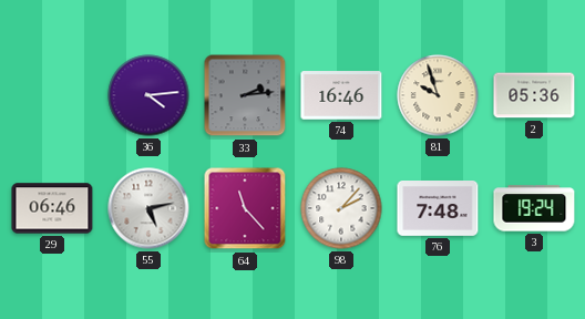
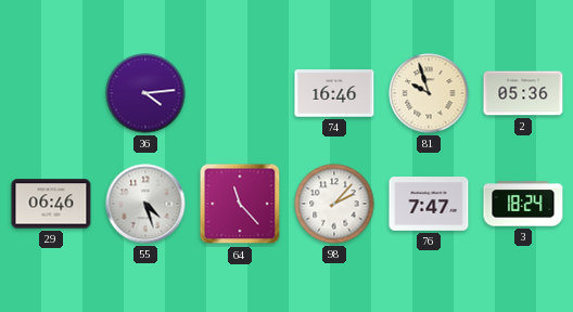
33: 2:14 -> none
55: 5:13 -> 4:27
76: 7:48 -> 7:47
3: 19:24 -> 18:24
